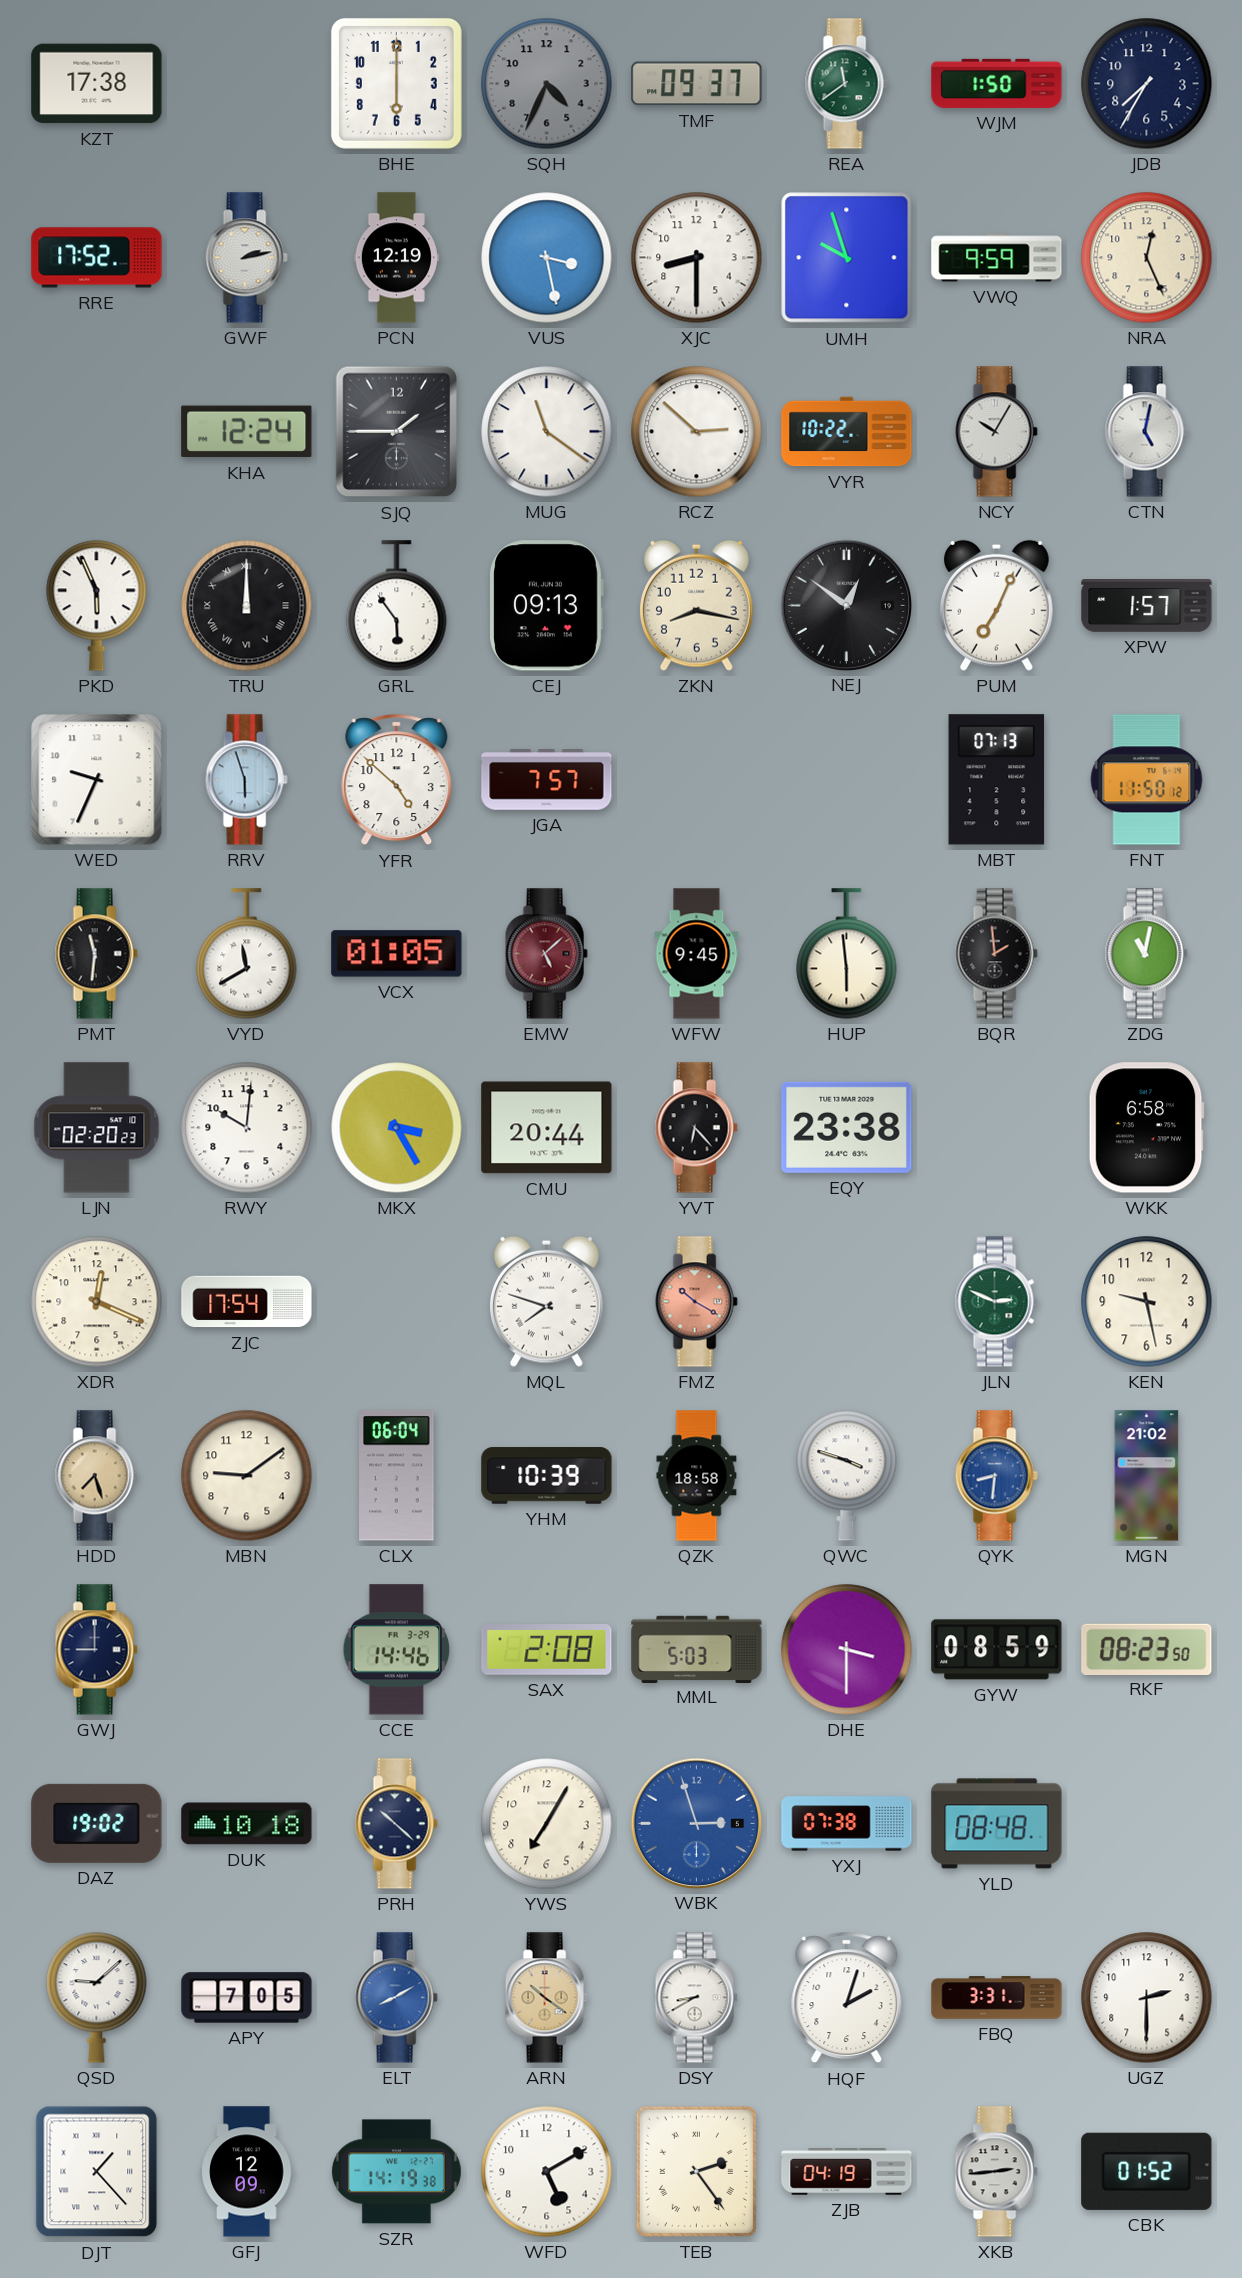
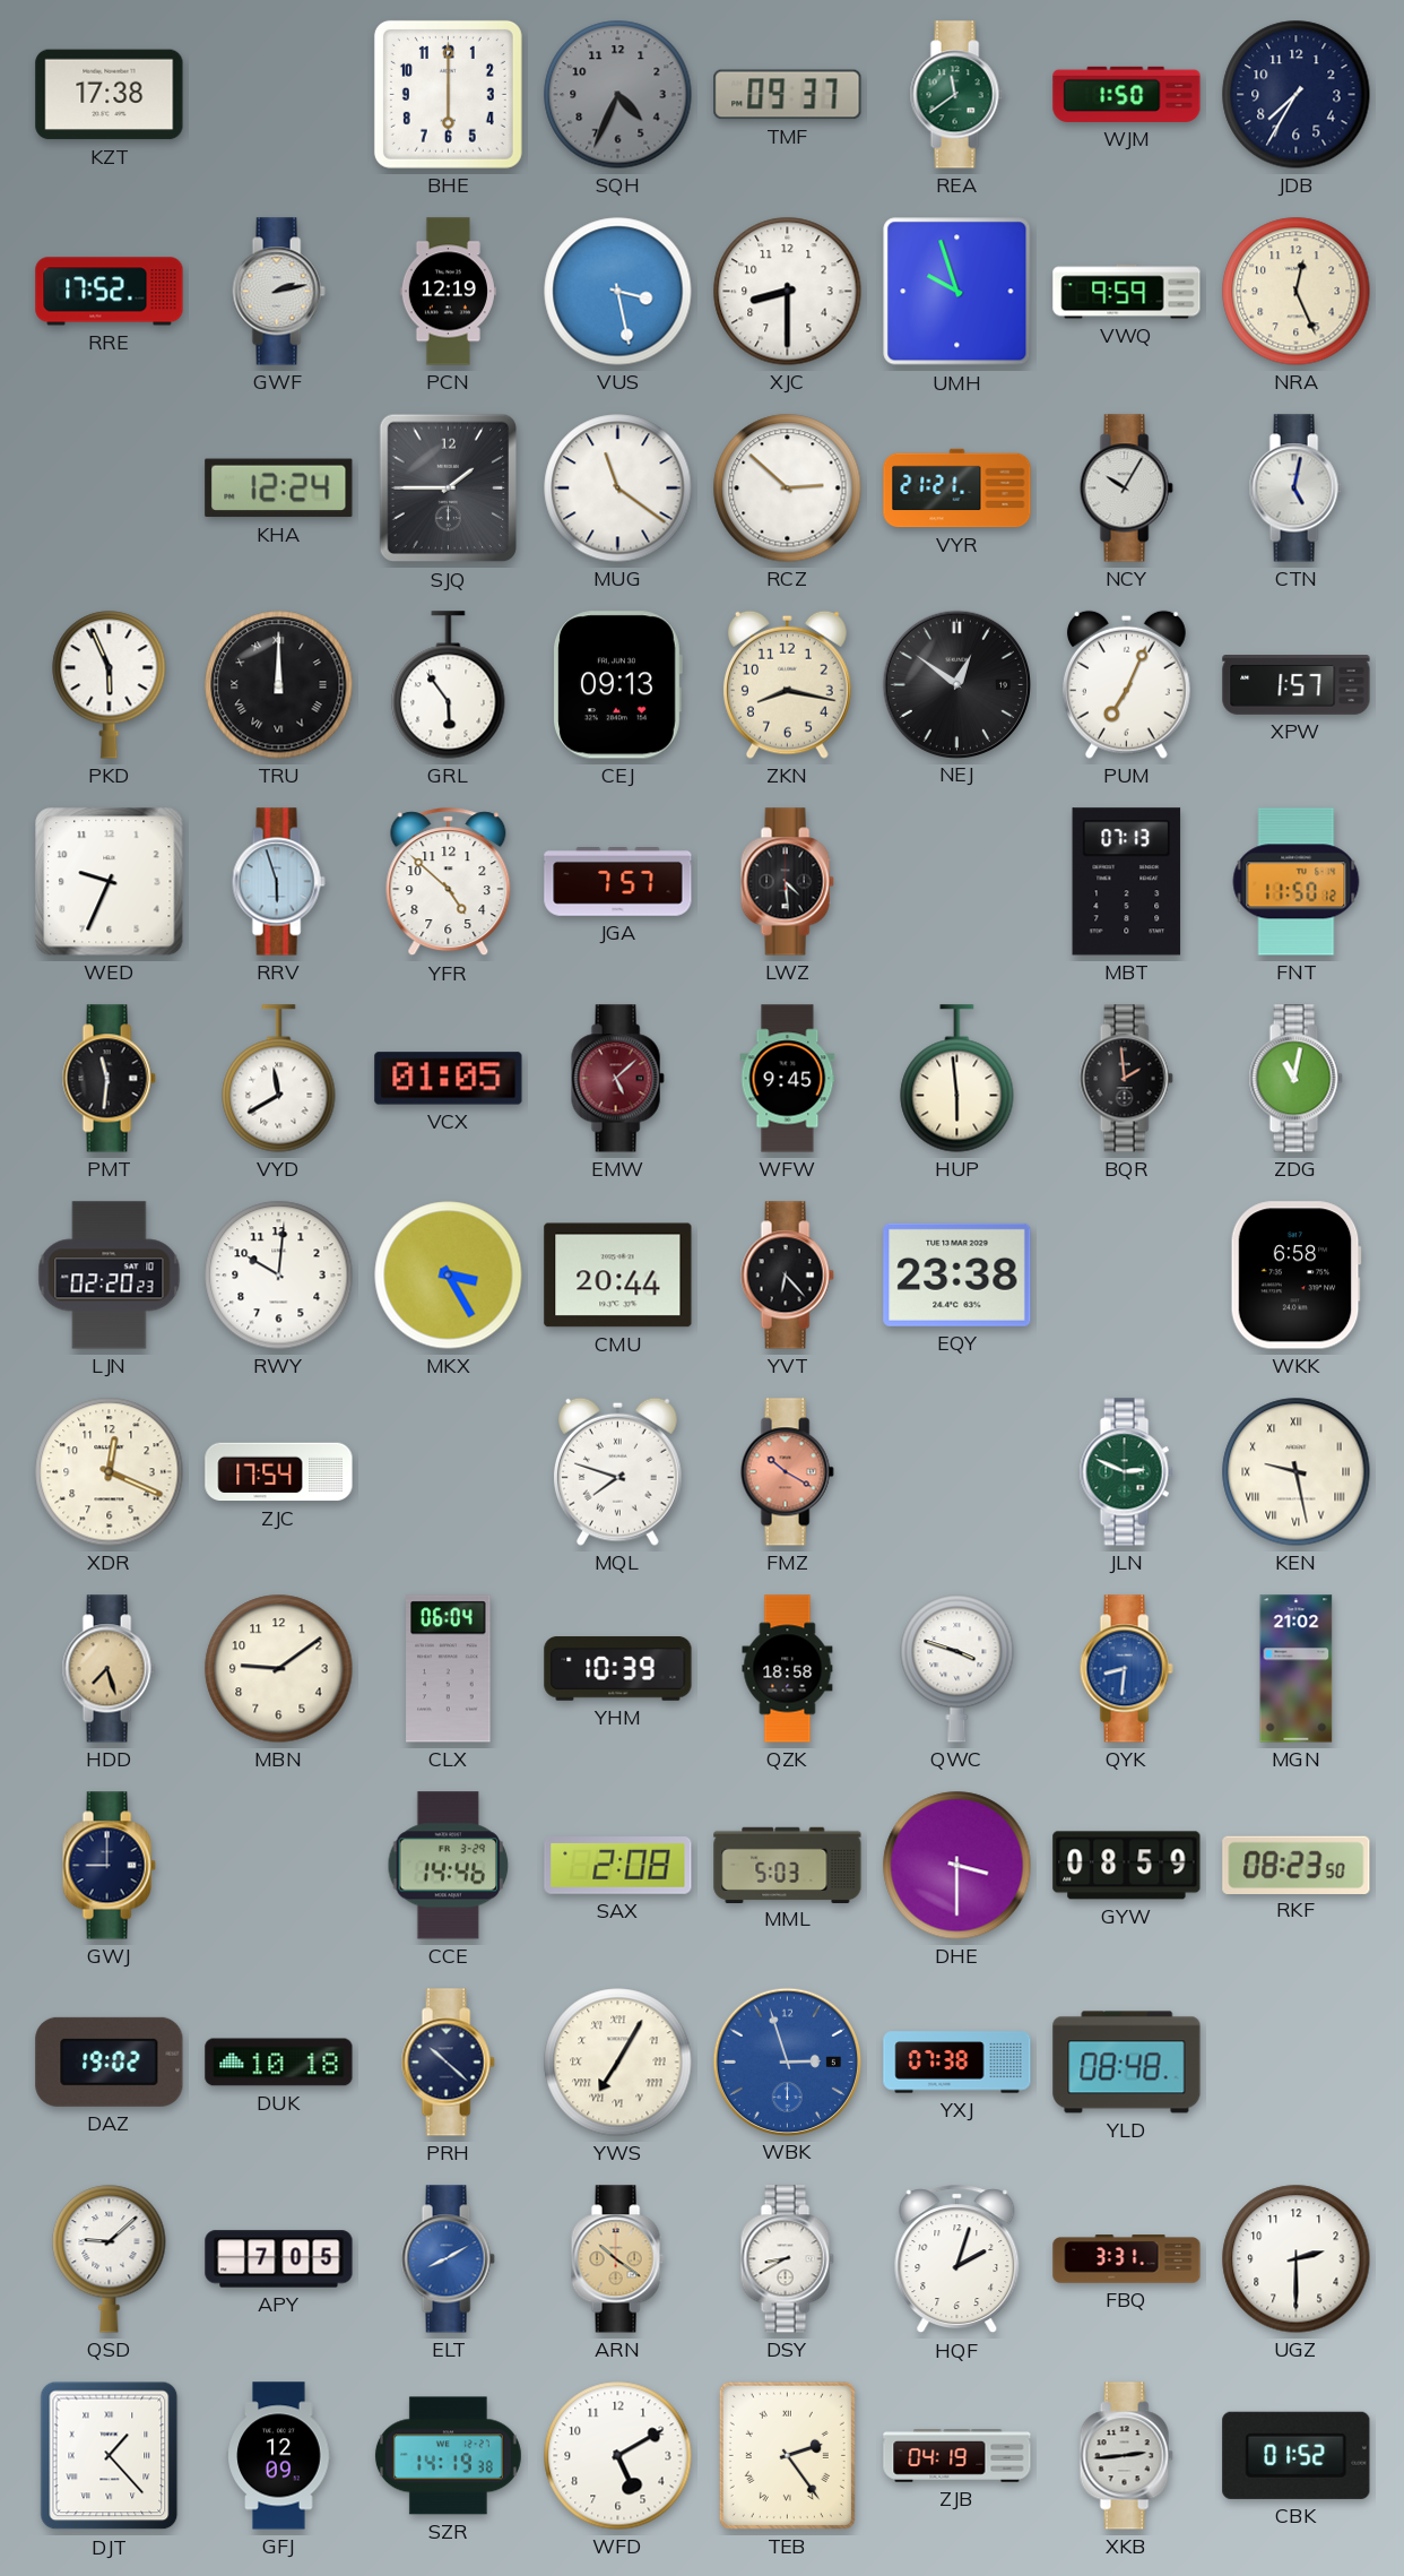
VYR: 10:22 -> 21:21
LWZ: none -> 4:29
KEN numerals: Arabic -> Roman
YWS numerals: Arabic -> Roman
